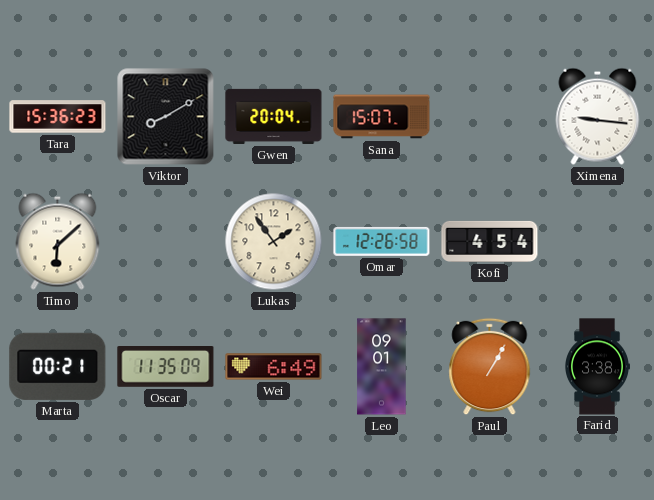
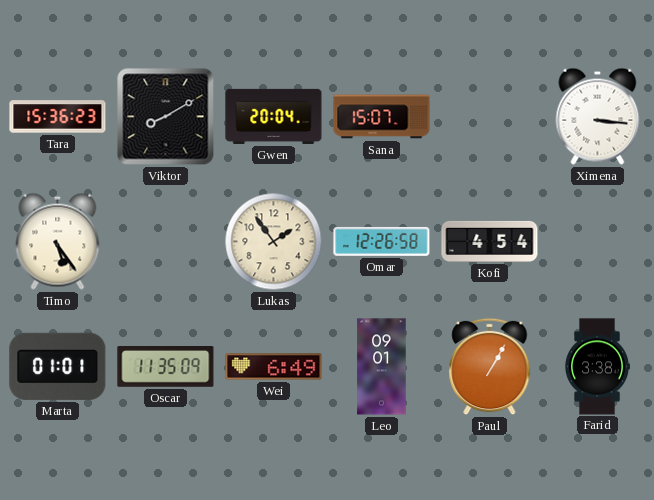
Ximena: 9:16 -> 3:16
Timo: 6:08 -> 5:24
Marta: 00:21 -> 01:01
